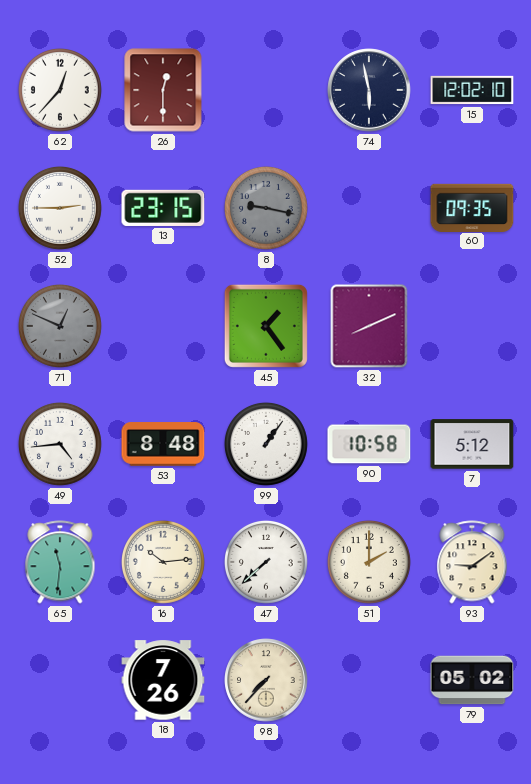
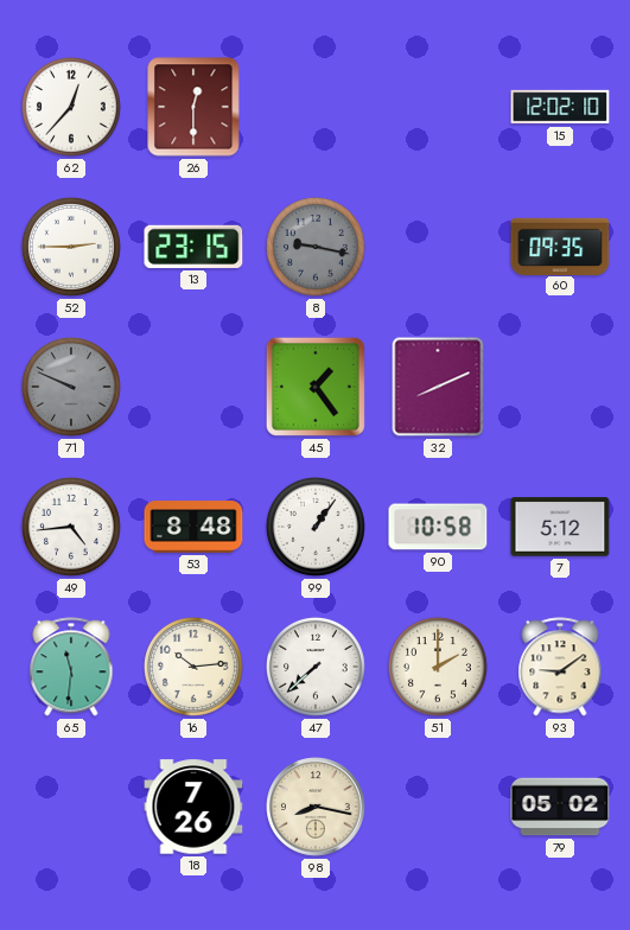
74: 5:58 -> none
71: 12:49 -> 9:49
98: 7:37 -> 8:17
